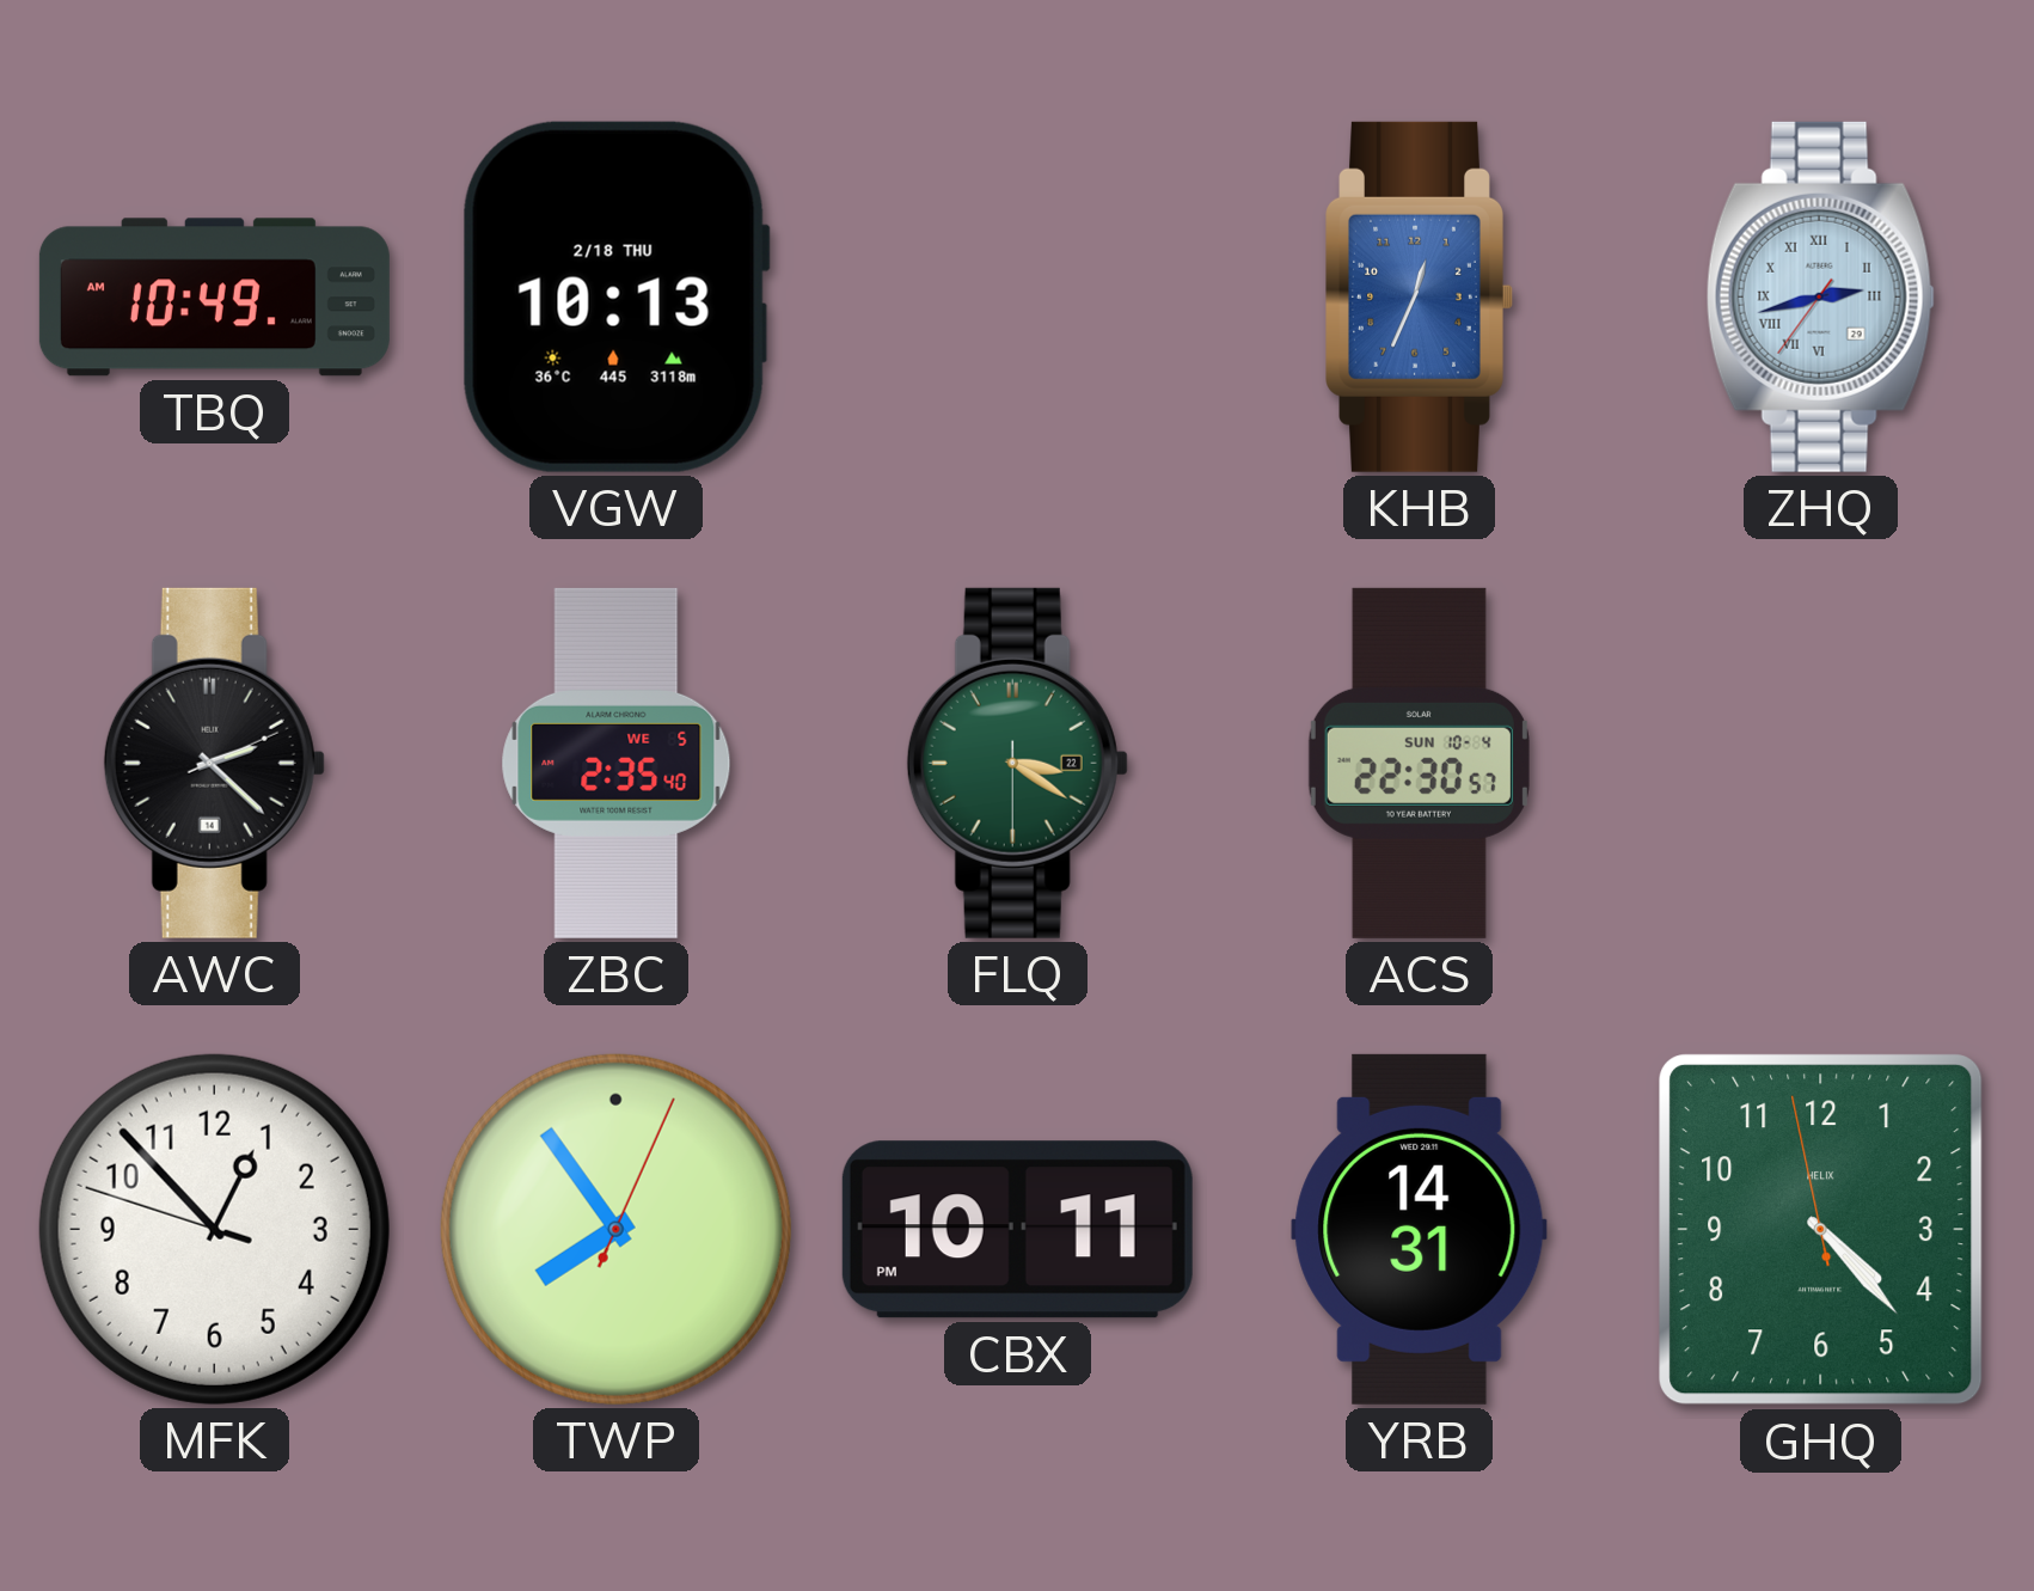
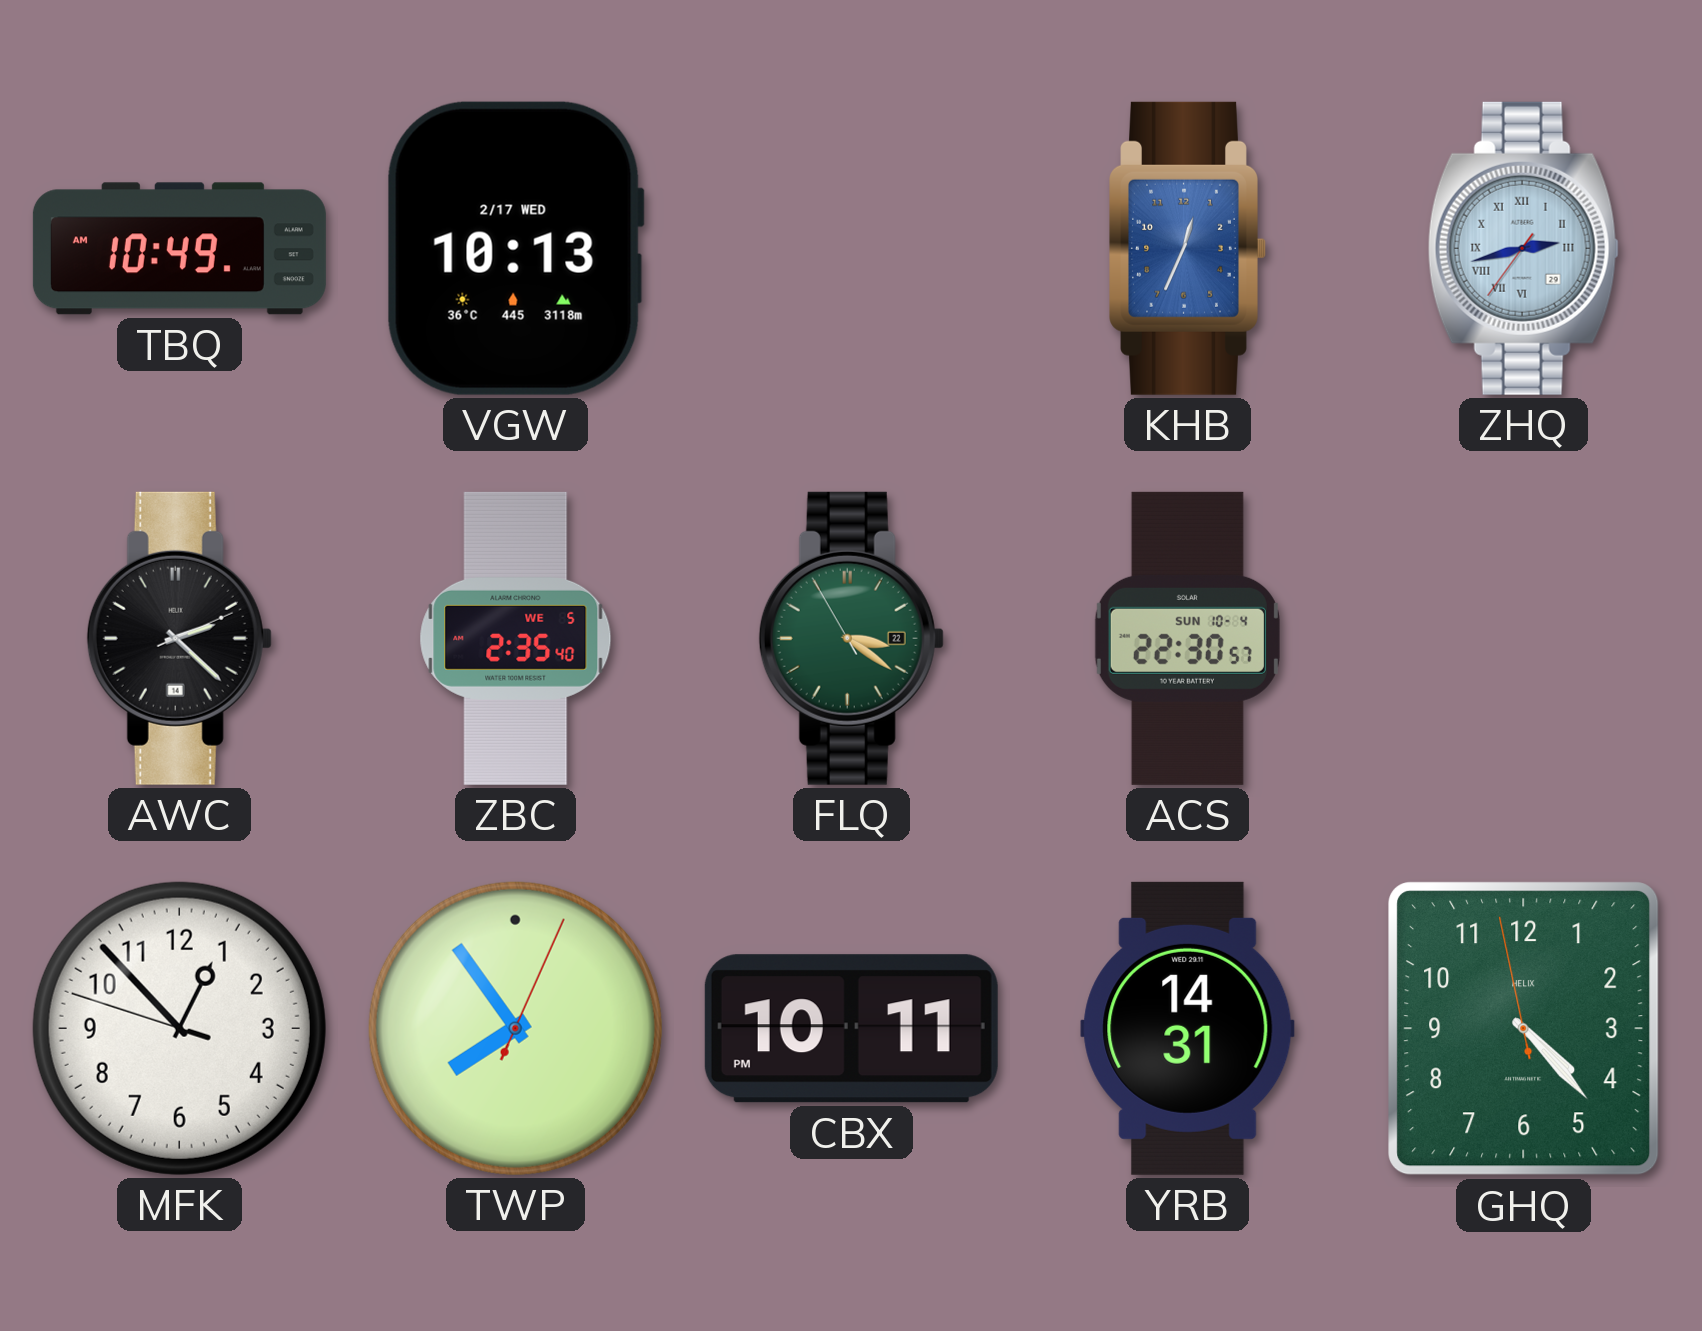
VGW date: 2/18 THU -> 2/17 WED
FLQ: 3:20:30 -> 3:20:55
